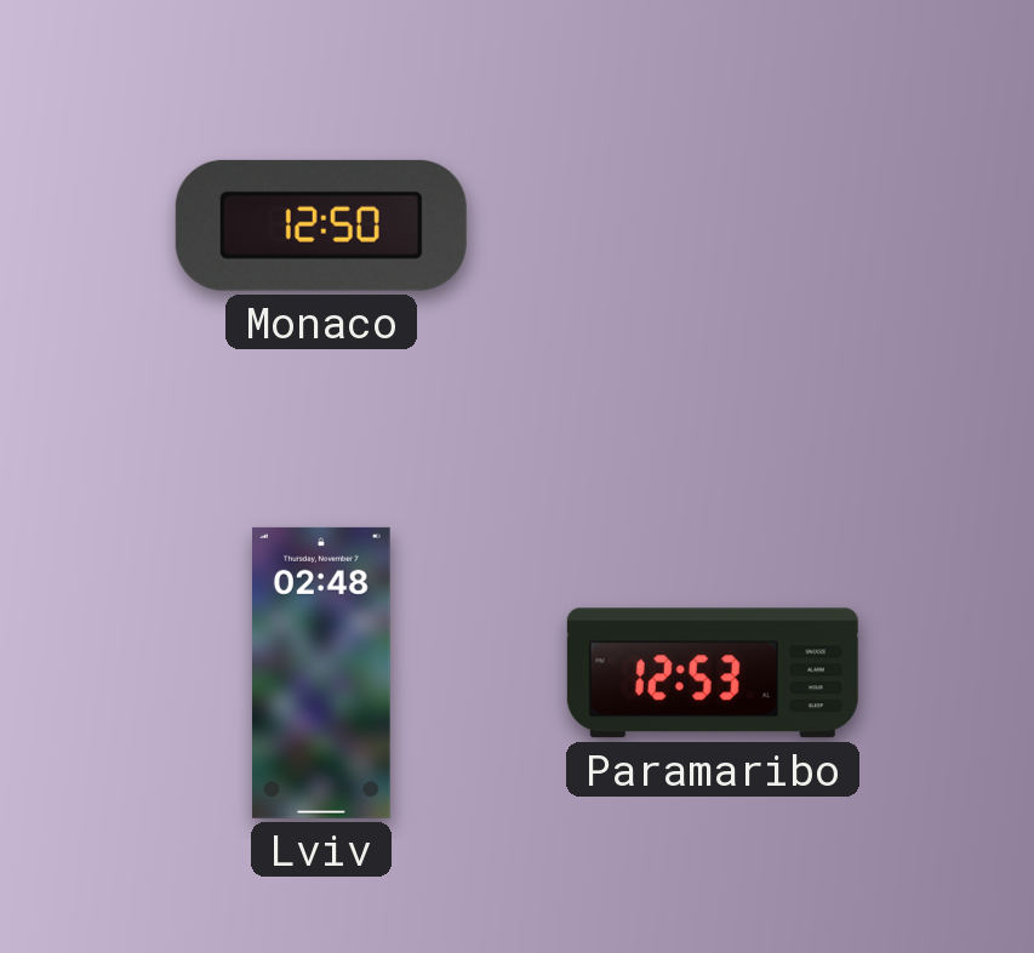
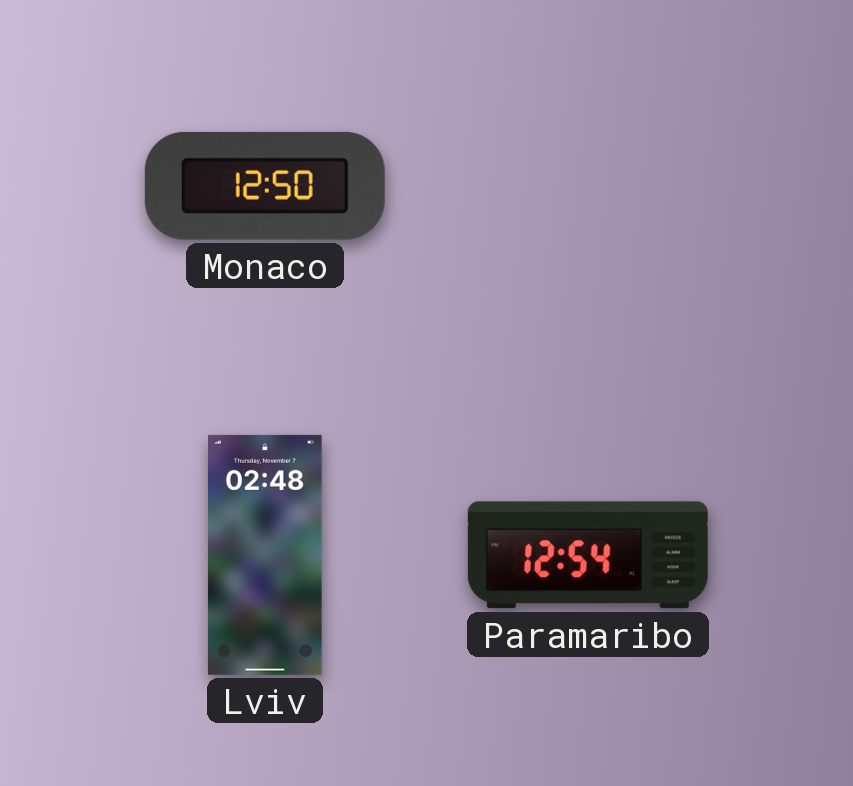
Paramaribo: 12:53 -> 12:54
